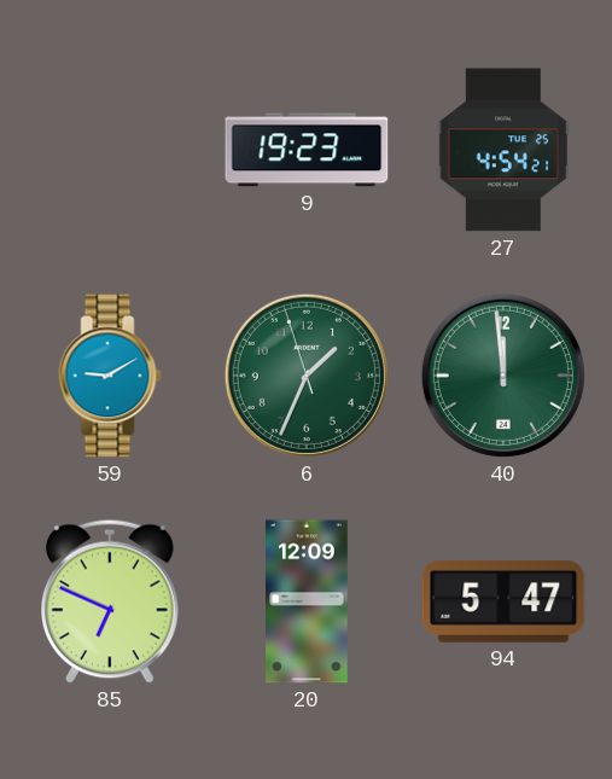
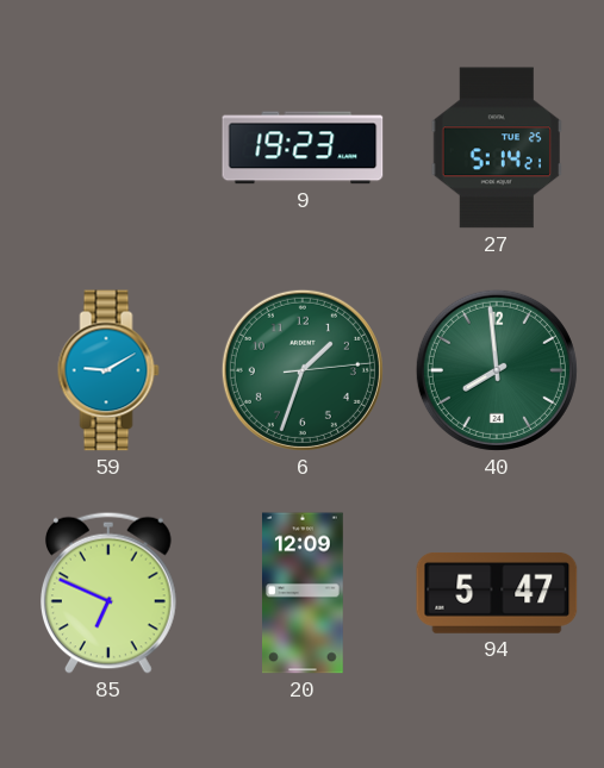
27: 4:54 -> 5:14
6: 1:33:57 -> 1:33:14
40: 11:59 -> 7:59
